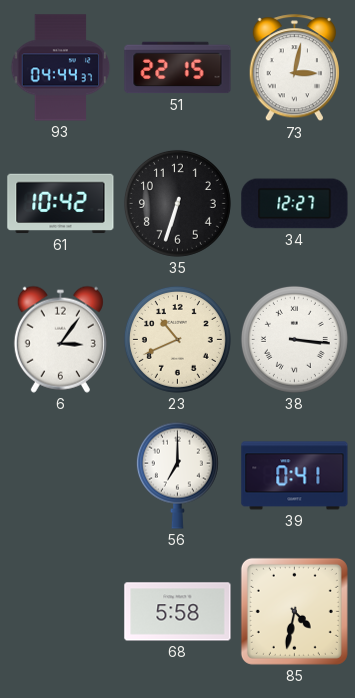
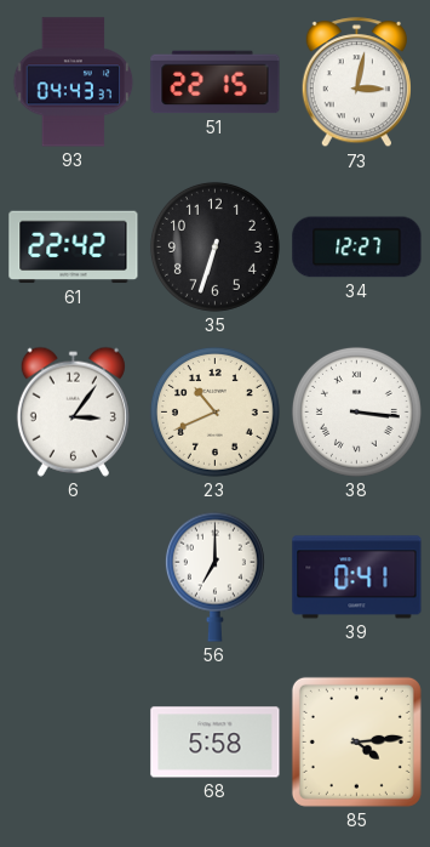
93: 04:44 -> 04:43
61: 10:42 -> 22:42
85: 4:32 -> 4:14
